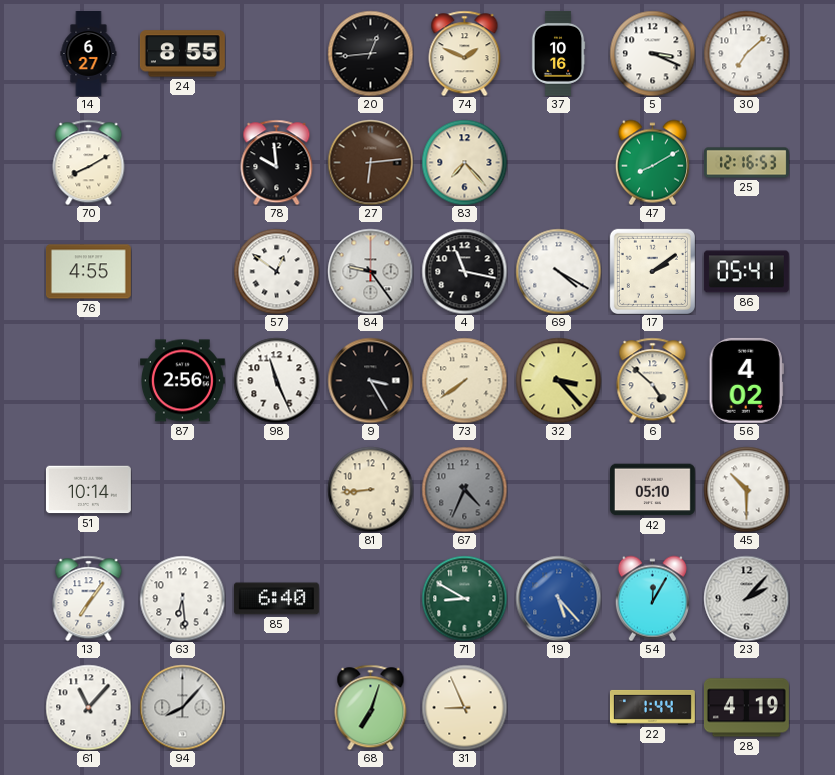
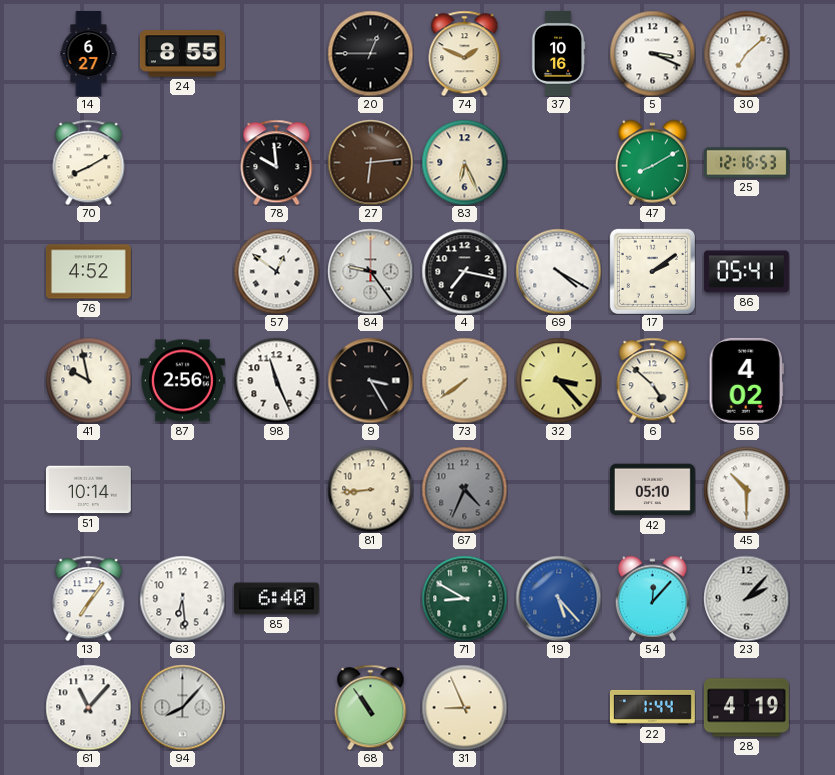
20: 12:44 -> 12:45
83: 7:23 -> 6:26
76: 4:55 -> 4:52
4: 11:17 -> 7:17
41: none -> 9:58
54: 12:05 -> 12:07
68: 7:03 -> 10:54
